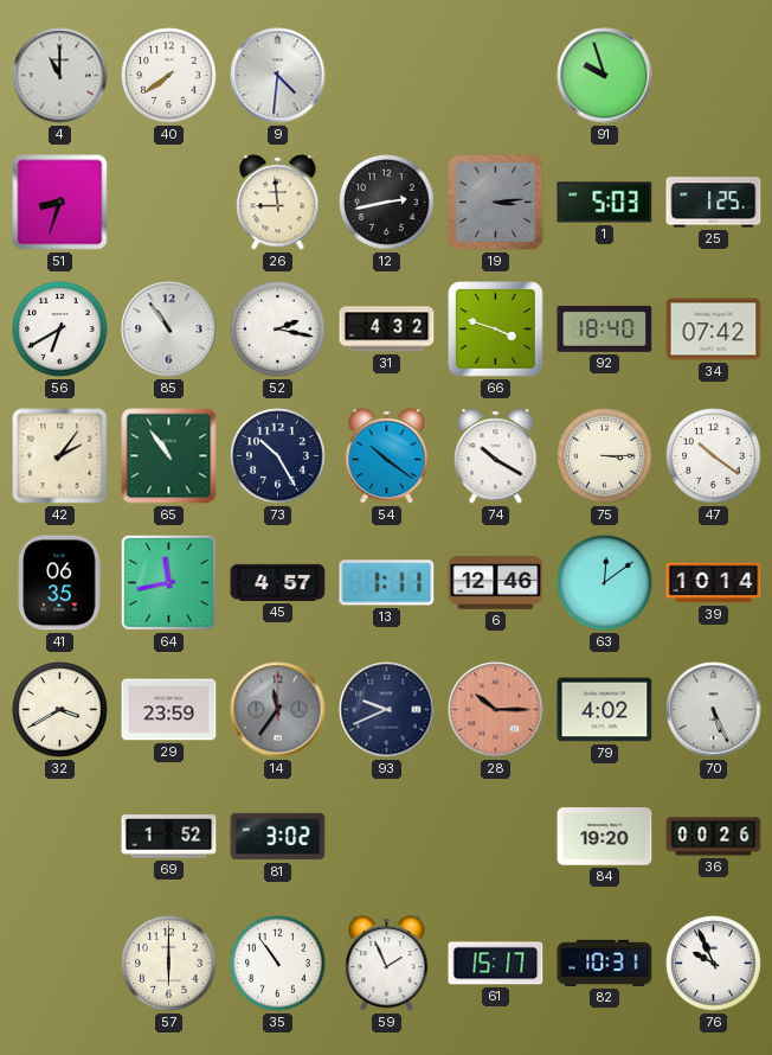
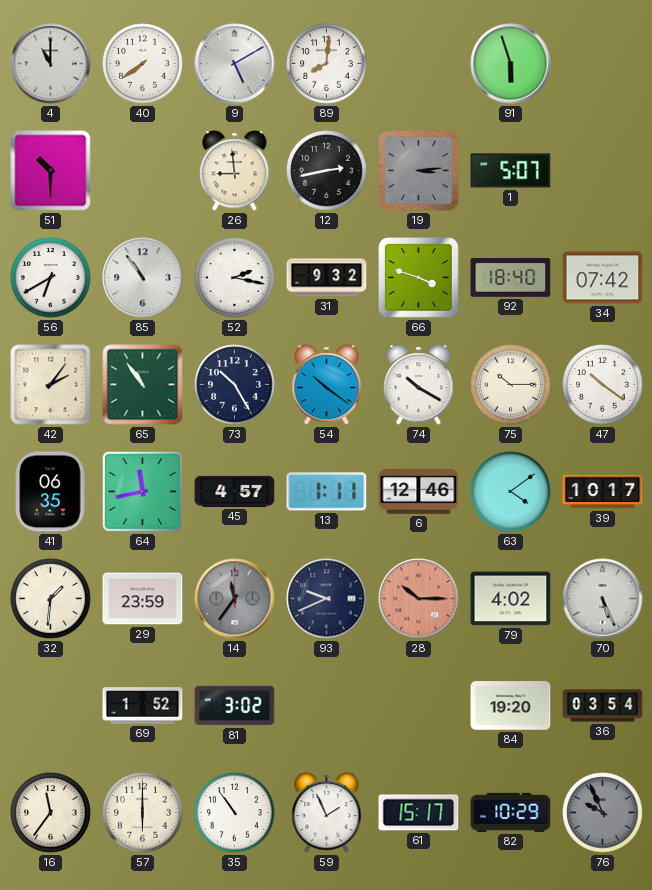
9: 4:31 -> 5:10
89: none -> 8:01
91: 9:57 -> 5:57
51: 8:33 -> 10:30
1: 5:03 -> 5:07
25: 1:25 -> none
31: 4:32 -> 9:32
75: 3:15 -> 10:15
63: 12:09 -> 4:09
39: 10:14 -> 10:17
32: 3:40 -> 1:31
36: 00:26 -> 03:54
16: none -> 11:36
82: 10:31 -> 10:29
76 dial: white -> grey
